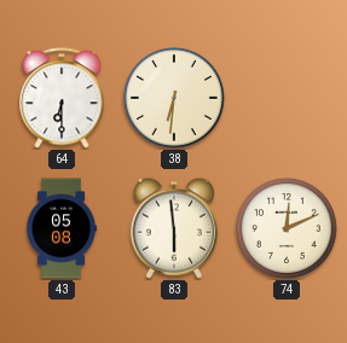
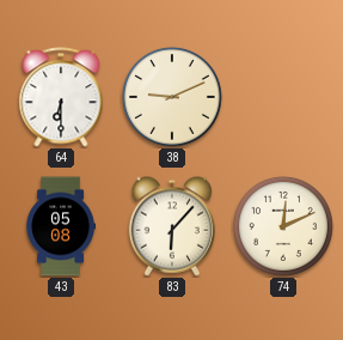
38: 6:31 -> 9:11
83: 5:59 -> 6:07
